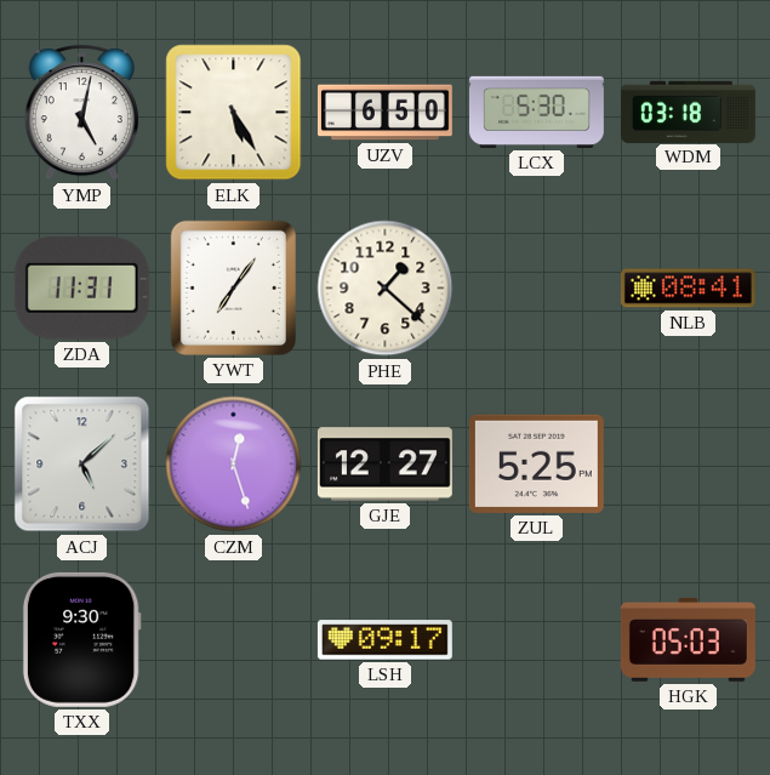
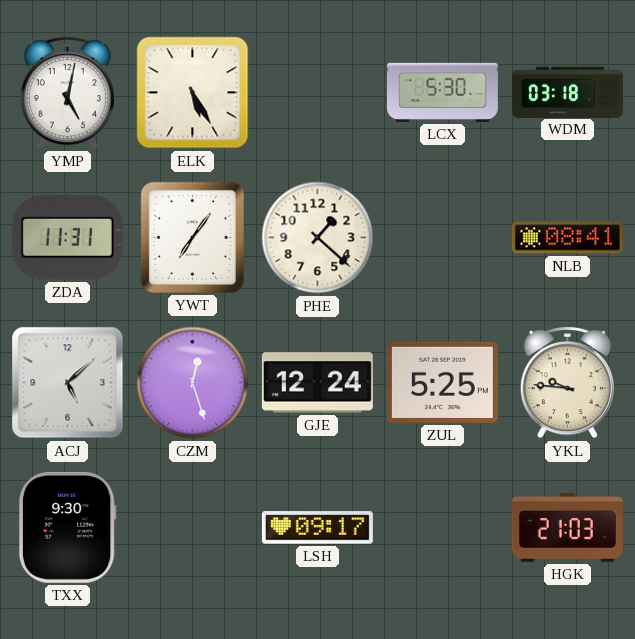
UZV: 6:50 -> none
GJE: 12:27 -> 12:24
YKL: none -> 9:46
HGK: 05:03 -> 21:03
